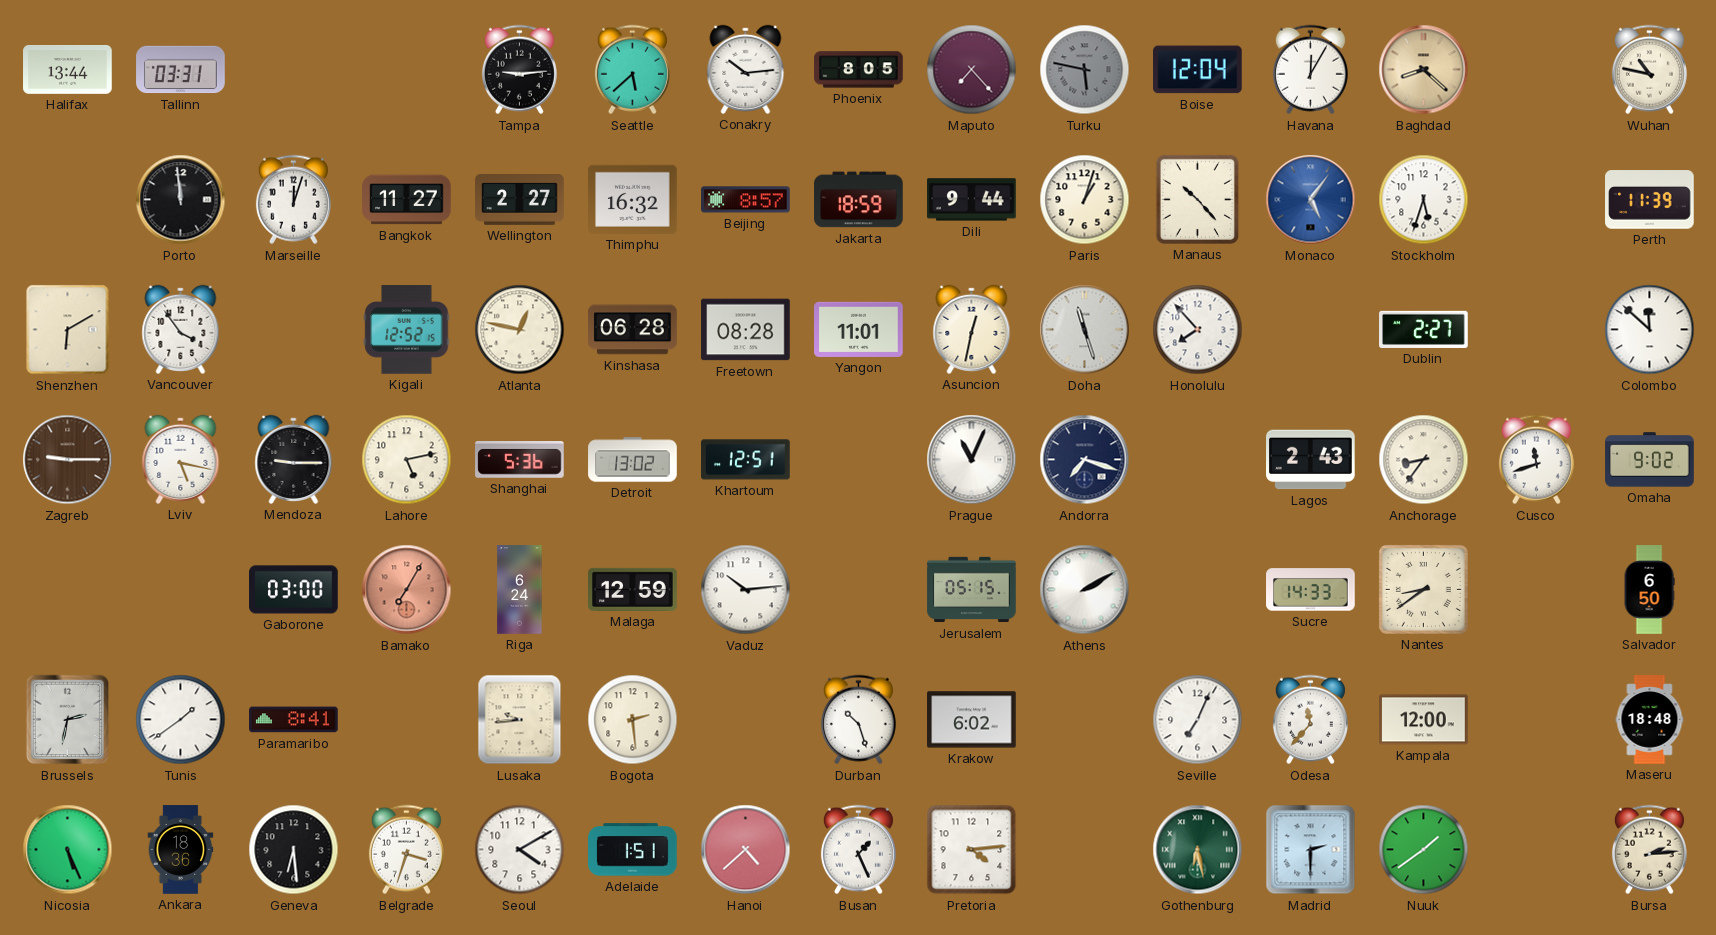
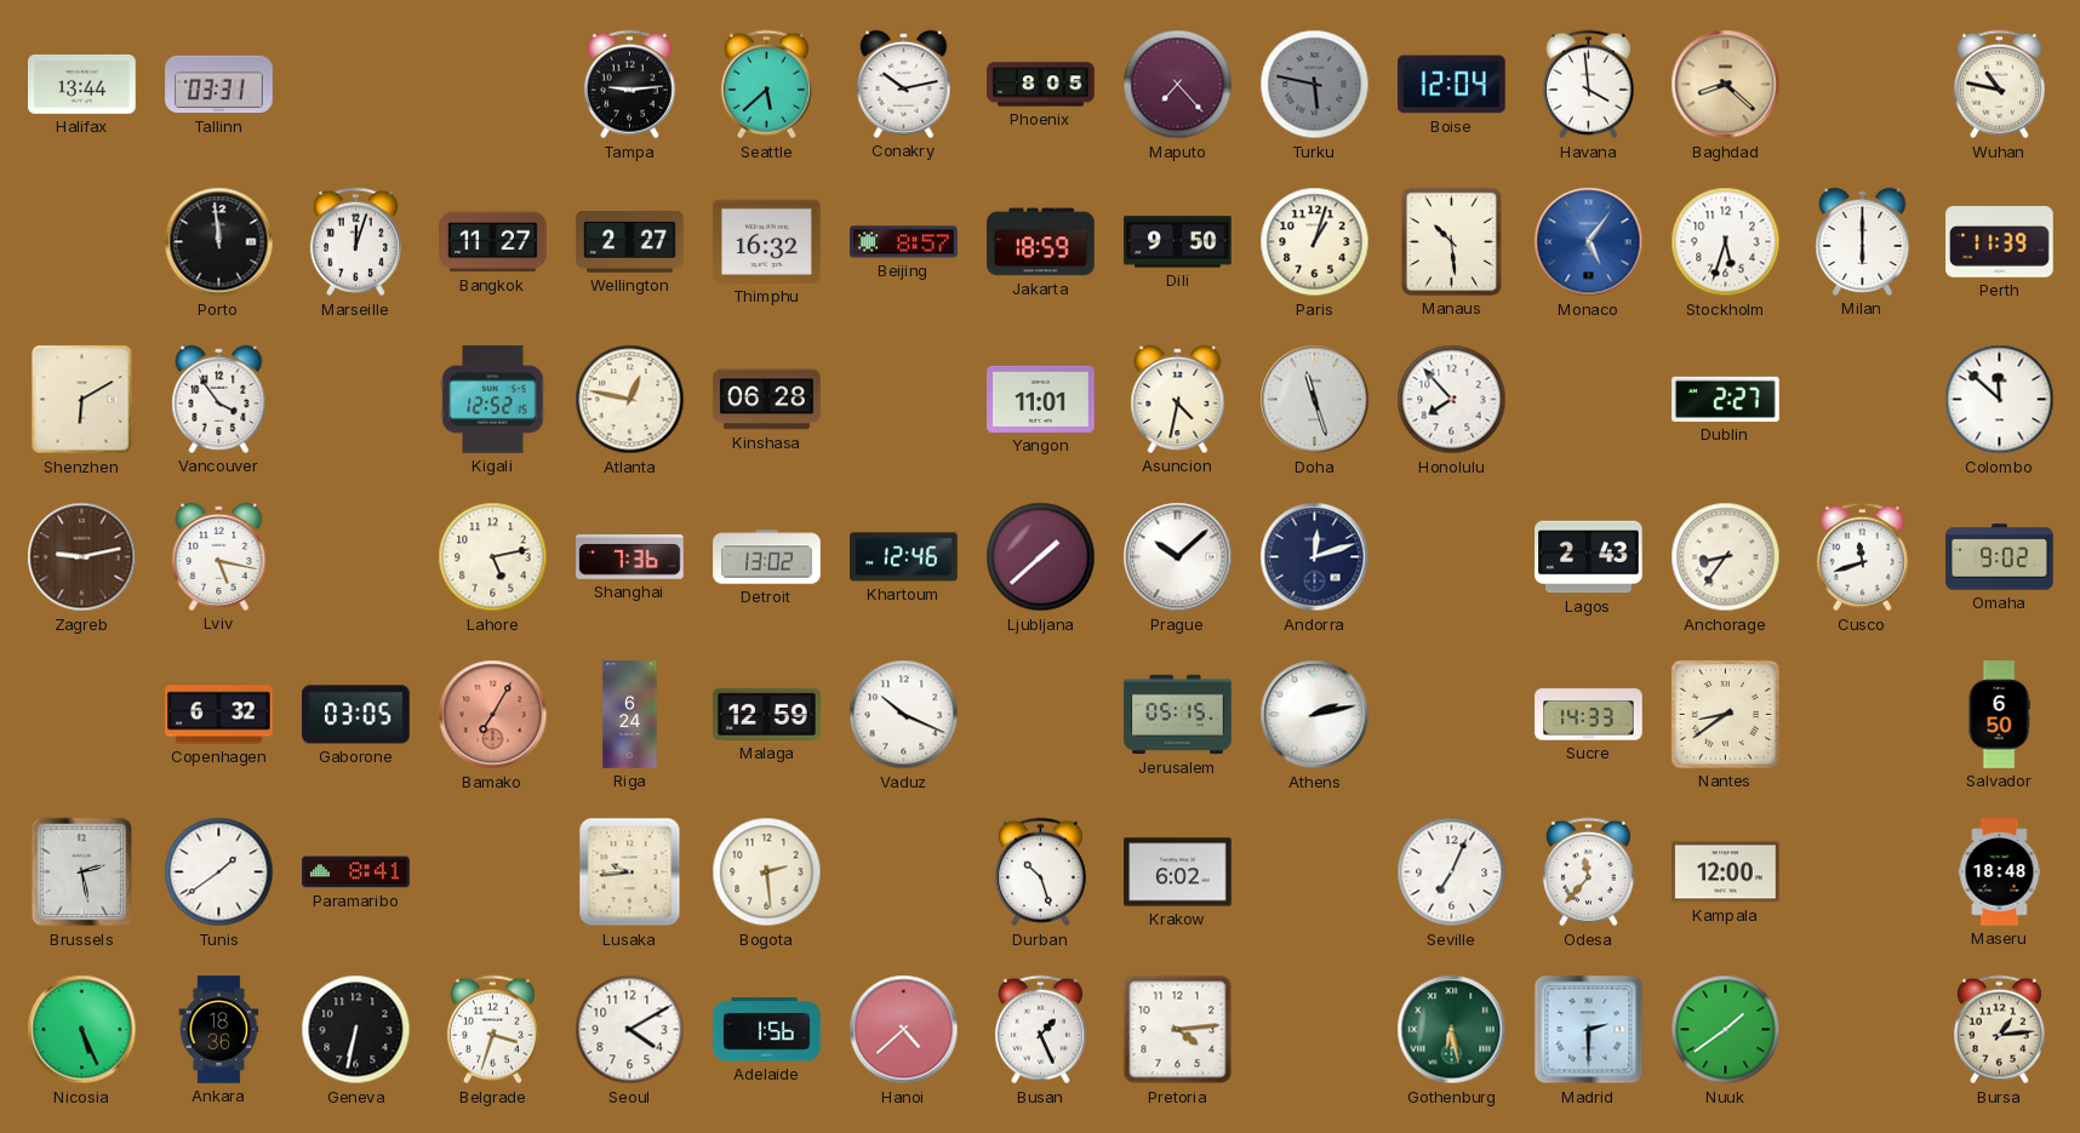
Conakry: 10:14 -> 10:13
Havana: 12:05 -> 3:59
Dili: 9:44 -> 9:50
Manaus: 10:23 -> 10:29
Milan: none -> 6:00
Freetown: 08:28 -> none
Asuncion: 12:32 -> 4:32
Zagreb: 9:15 -> 9:13
Mendoza: 9:15 -> none
Shanghai: 5:36 -> 7:36
Khartoum: 12:51 -> 12:46
Ljubljana: none -> 1:38
Prague: 11:04 -> 10:08
Andorra: 7:18 -> 12:12
Copenhagen: none -> 6:32
Gaborone: 03:00 -> 03:05
Vaduz: 10:14 -> 10:19
Athens: 2:10 -> 2:13
Brussels: 2:32 -> 2:28
Geneva: 6:29 -> 6:32
Adelaide: 1:51 -> 1:56
Bursa: 2:14 -> 1:14
